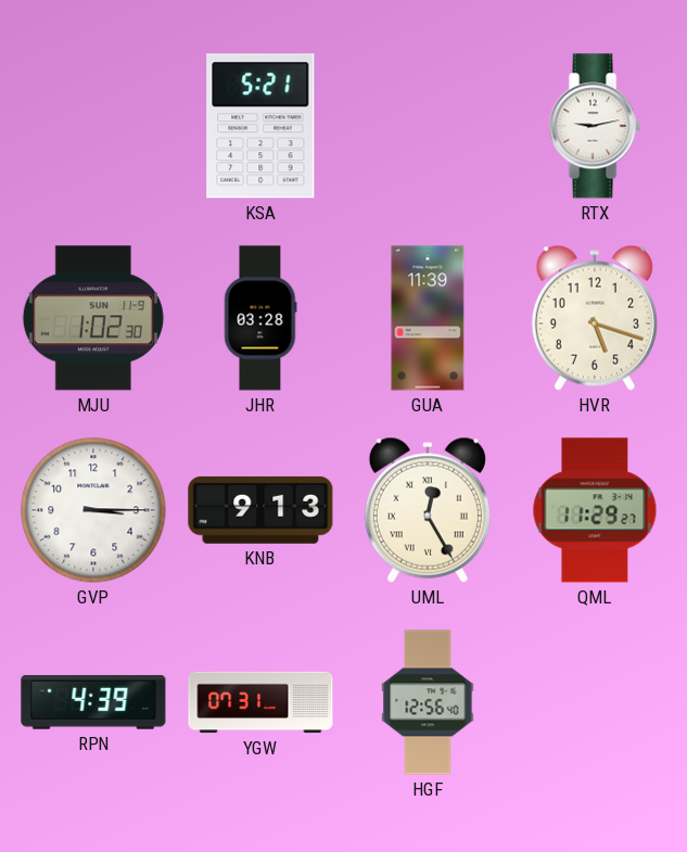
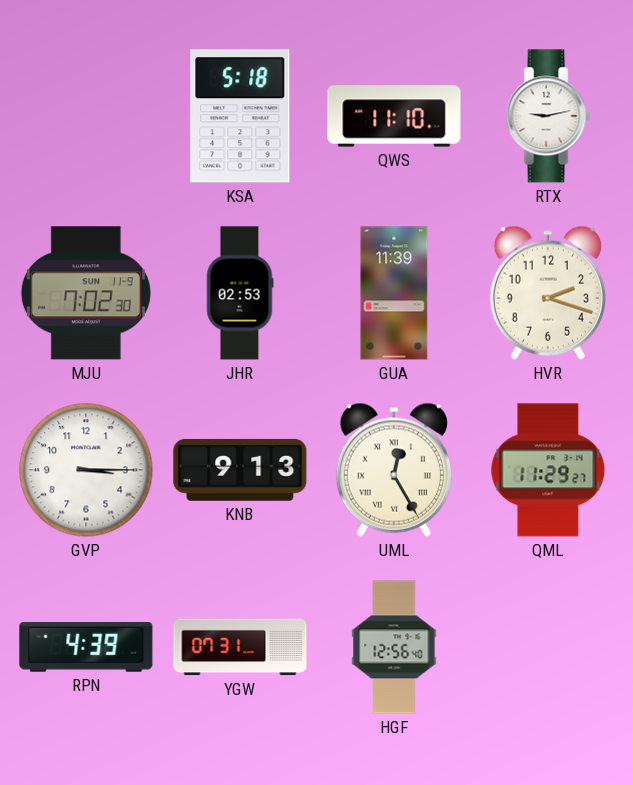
KSA: 5:21 -> 5:18
QWS: none -> 11:10
MJU: 1:02 -> 7:02
JHR: 03:28 -> 02:53
HVR: 5:18 -> 2:18
